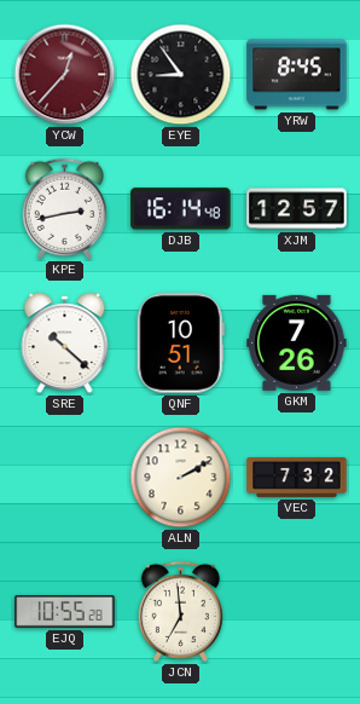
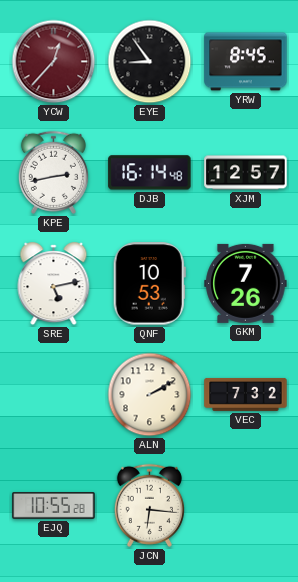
SRE: 10:22 -> 5:13
QNF: 10:51 -> 10:53
JCN: 6:59 -> 6:16
